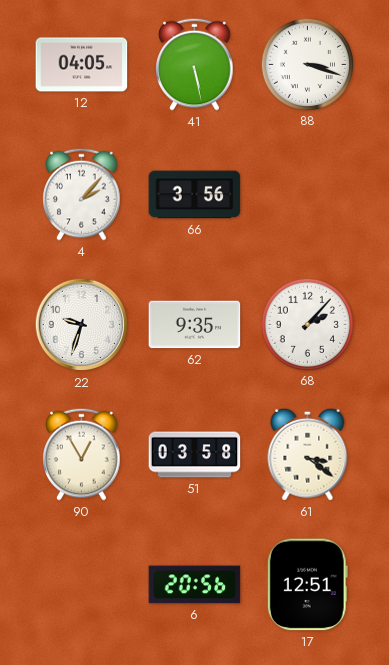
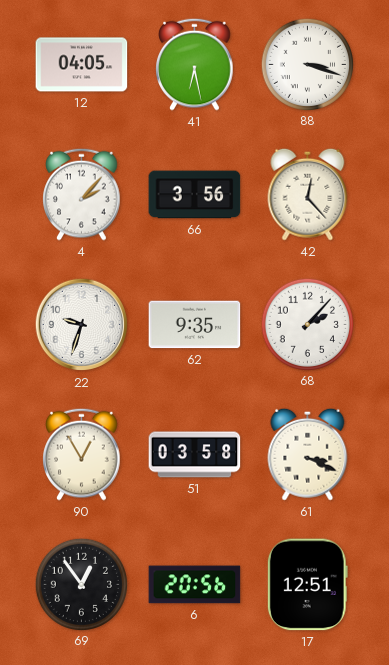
41: 5:28 -> 6:28
42: none -> 12:23
61: 3:21 -> 3:19
69: none -> 12:54
